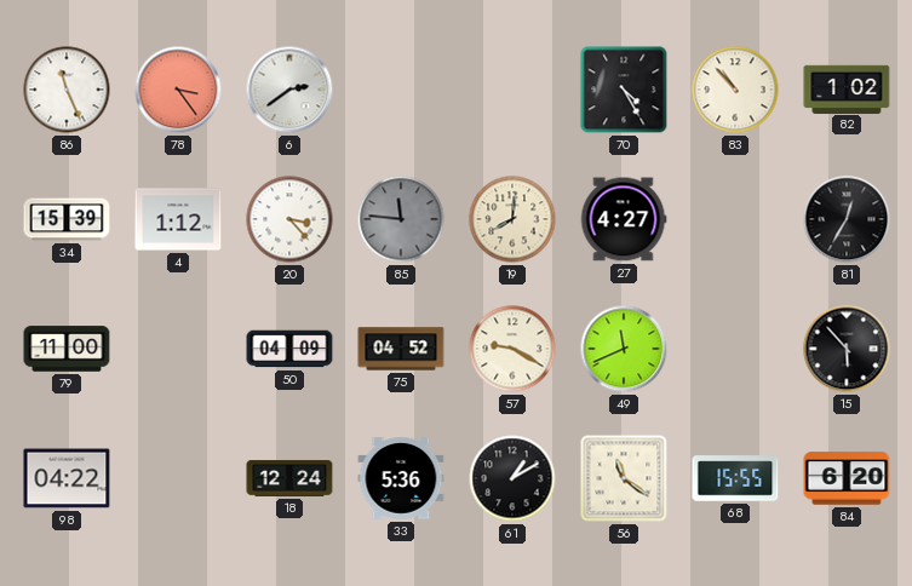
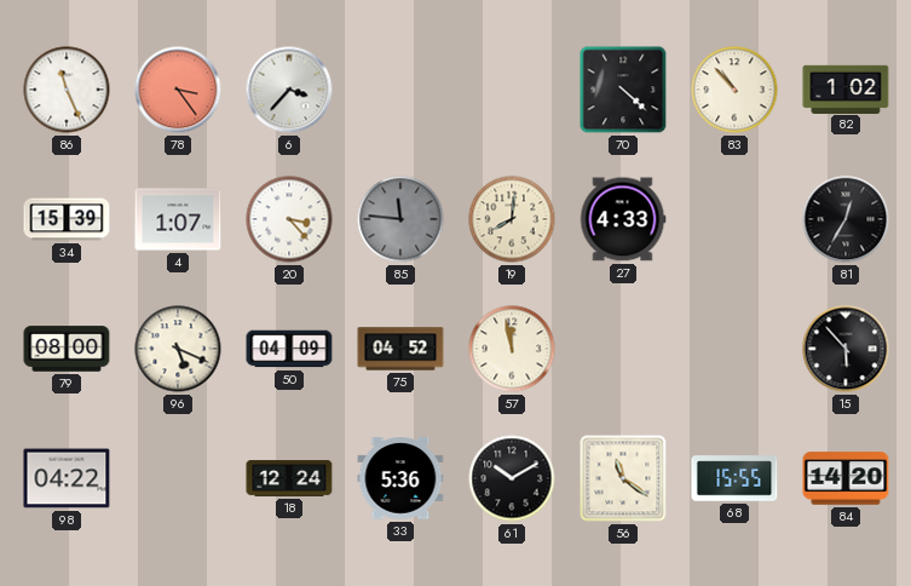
6: 2:39 -> 3:37
70: 4:25 -> 4:22
4: 1:12 -> 1:07
27: 4:27 -> 4:33
79: 11:00 -> 08:00
96: none -> 5:19
57: 9:20 -> 11:58
49: 11:41 -> none
61: 1:10 -> 10:10
84: 6:20 -> 14:20
